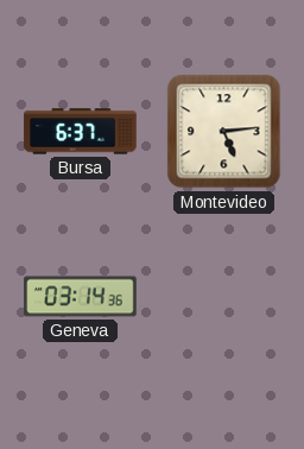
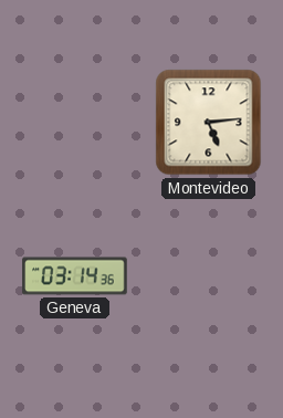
Bursa: 6:37 -> none
